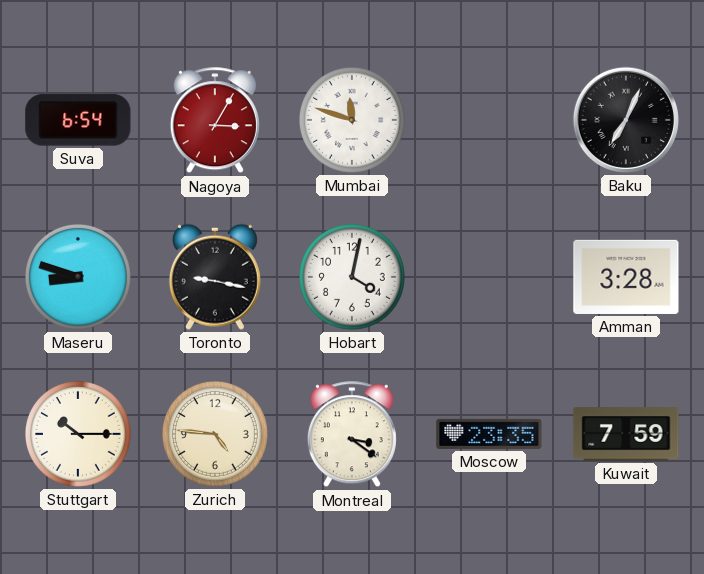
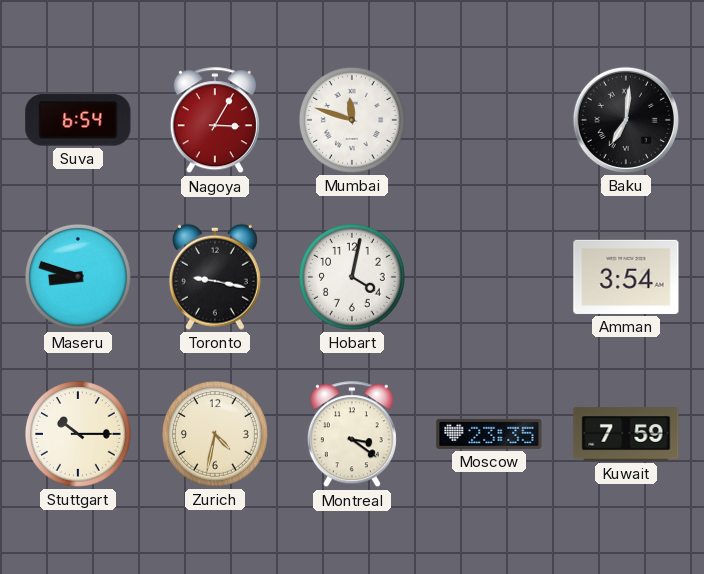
Baku: 7:04 -> 7:01
Amman: 3:28 -> 3:54
Zurich: 4:46 -> 4:32
